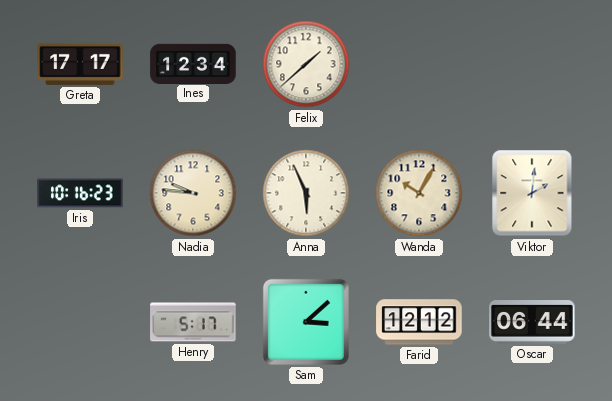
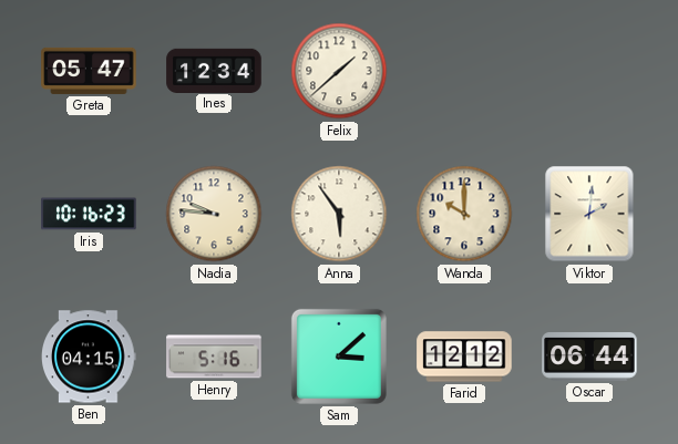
Greta: 17:17 -> 05:47
Anna: 5:56 -> 5:54
Wanda: 10:05 -> 10:00
Ben: none -> 04:15
Henry: 5:17 -> 5:16
